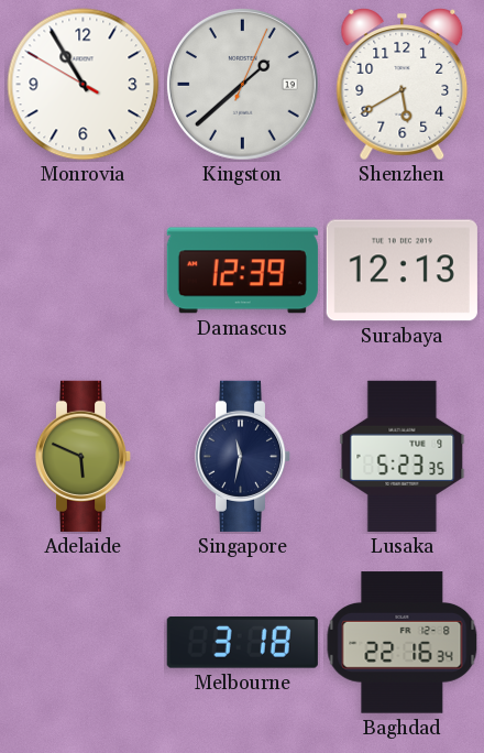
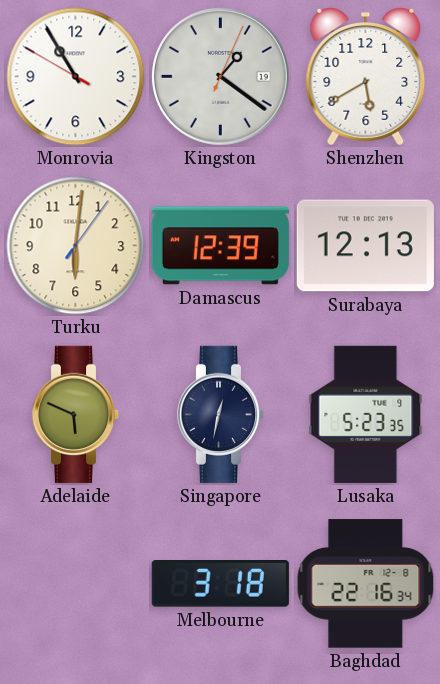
Kingston: 1:38 -> 1:21
Turku: none -> 6:01
Singapore: 11:32 -> 12:32
